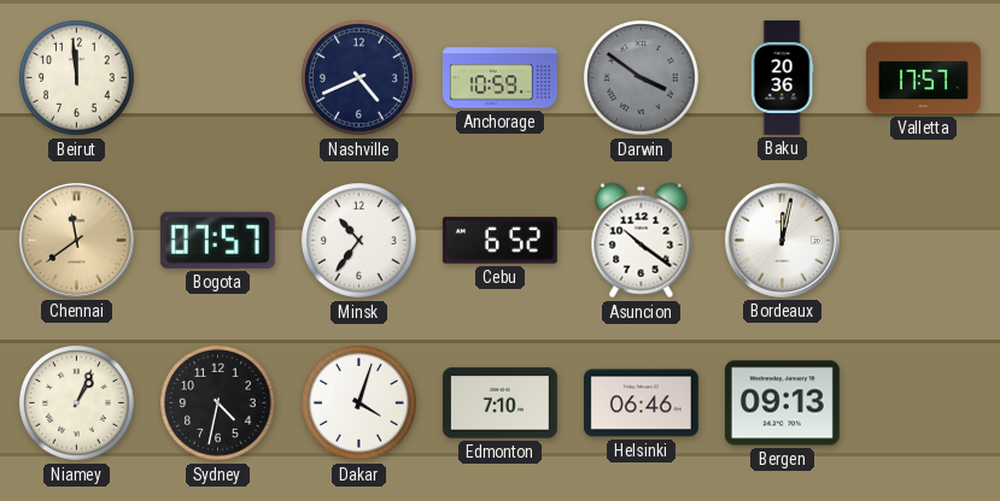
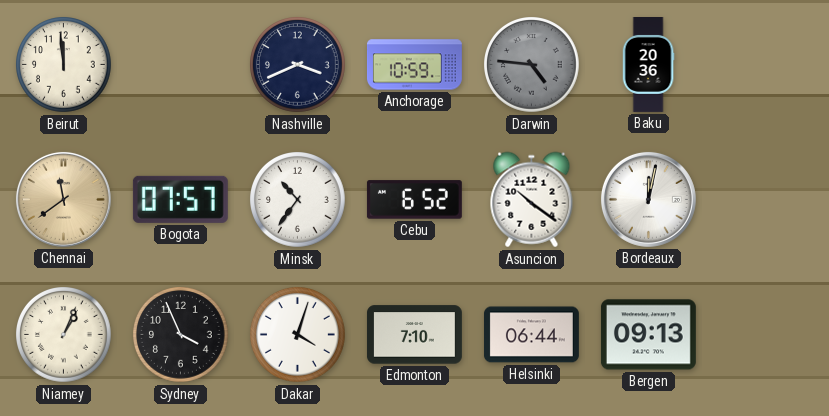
Nashville: 4:41 -> 3:41
Darwin: 3:51 -> 4:46
Valletta: 17:57 -> none
Sydney: 4:32 -> 3:56
Helsinki: 06:46 -> 06:44
